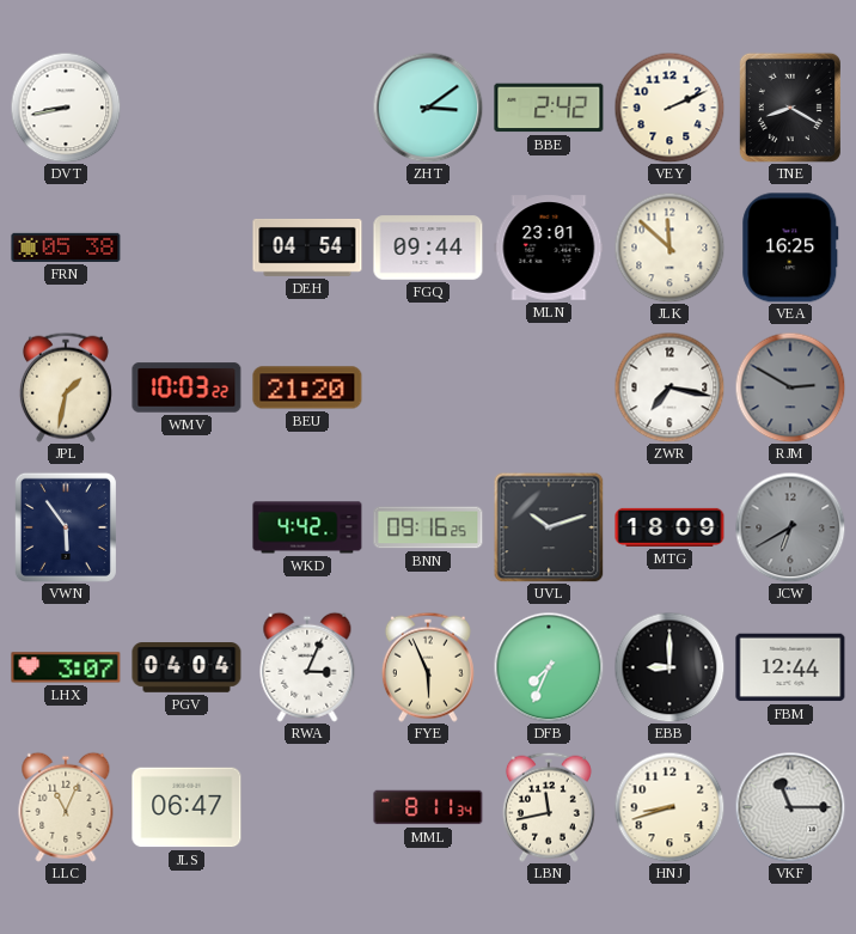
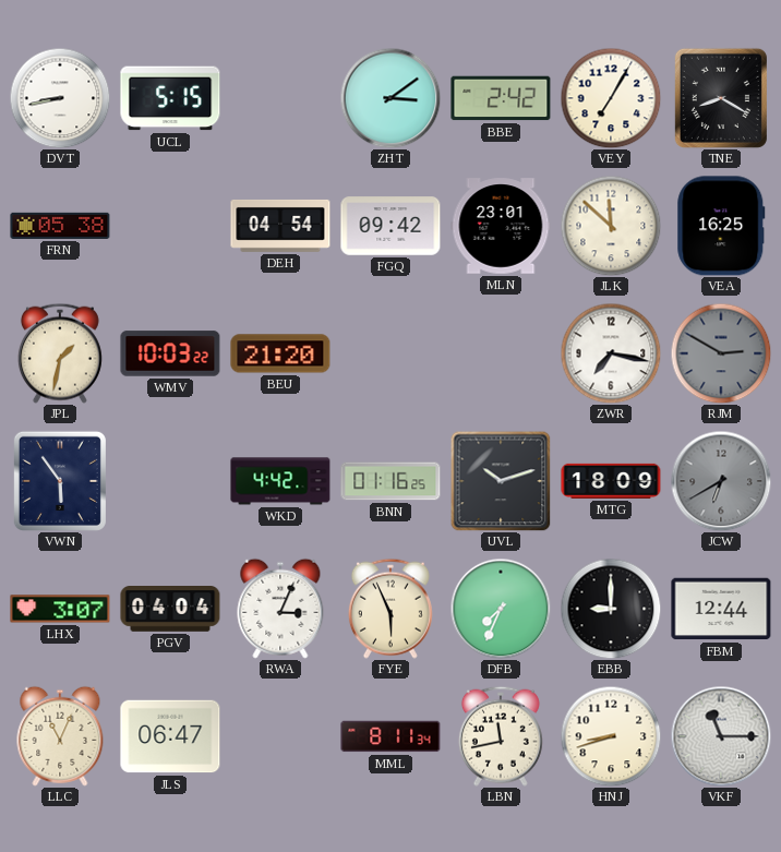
UCL: none -> 5:15
VEY: 2:11 -> 7:05
FGQ: 09:44 -> 09:42
BNN: 09:16 -> 01:16
